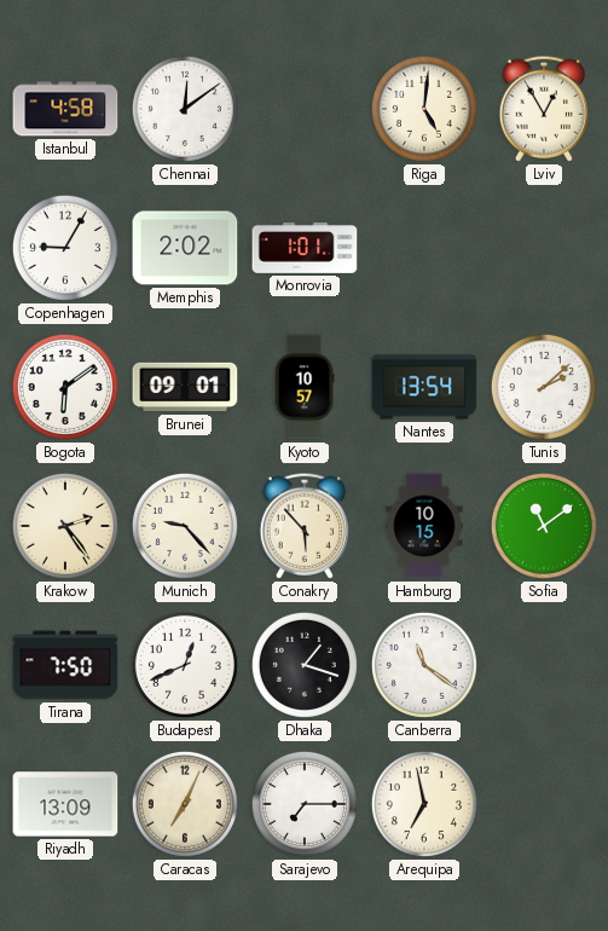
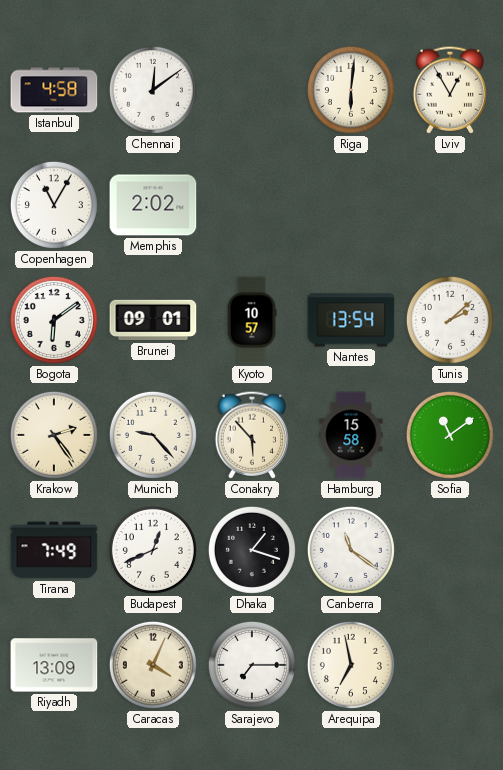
Riga: 5:01 -> 6:01
Copenhagen: 9:05 -> 11:05
Monrovia: 1:01 -> none
Hamburg: 10:15 -> 15:58
Tirana: 7:50 -> 7:49
Caracas: 7:04 -> 4:04
